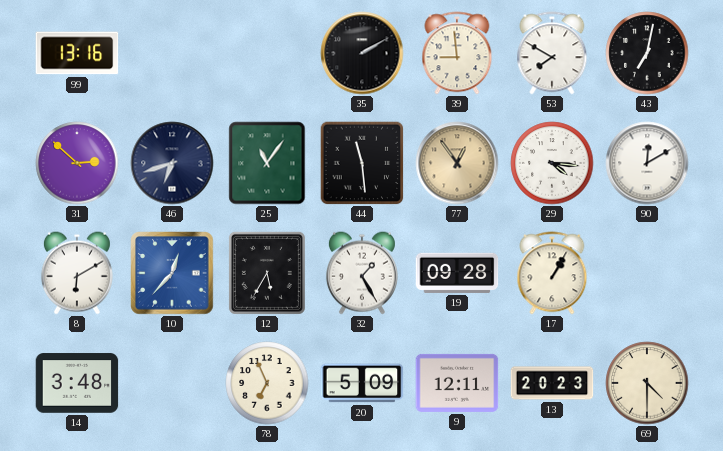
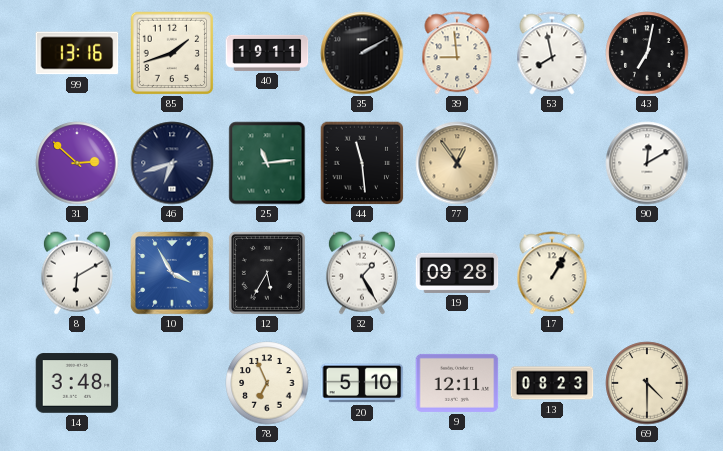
85: none -> 1:42
40: none -> 19:11
53: 7:50 -> 7:58
25: 11:06 -> 11:14
29: 4:16 -> none
10: 12:37 -> 3:55
20: 5:09 -> 5:10
13: 20:23 -> 08:23
